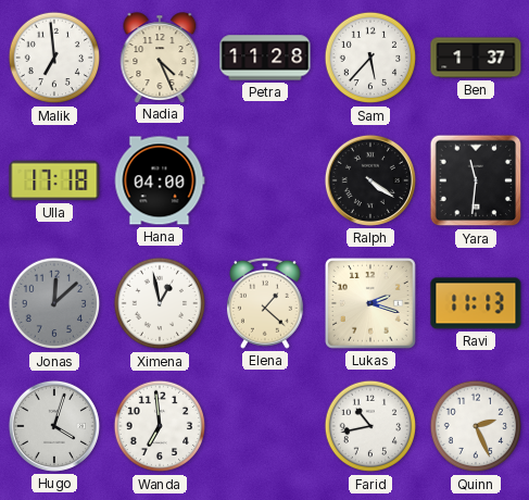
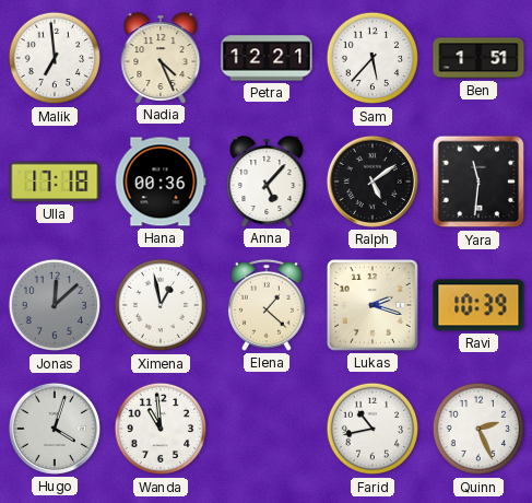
Petra: 11:28 -> 12:21
Ben: 1:37 -> 1:51
Hana: 04:00 -> 00:36
Anna: none -> 5:07
Ralph: 4:21 -> 5:09
Ravi: 11:13 -> 10:39
Wanda: 6:59 -> 10:59
